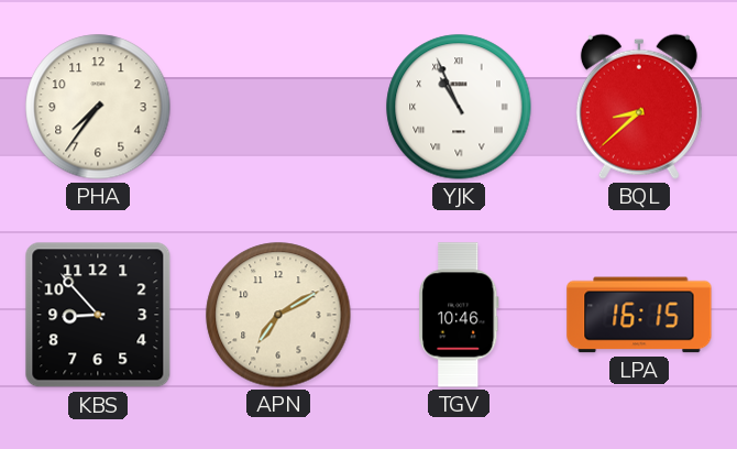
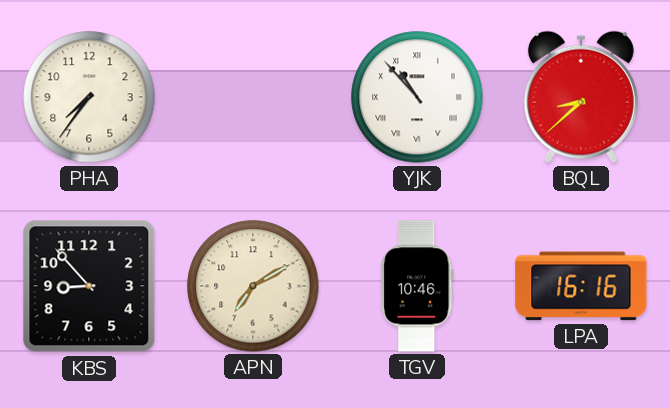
YJK: 10:56 -> 10:53
LPA: 16:15 -> 16:16
